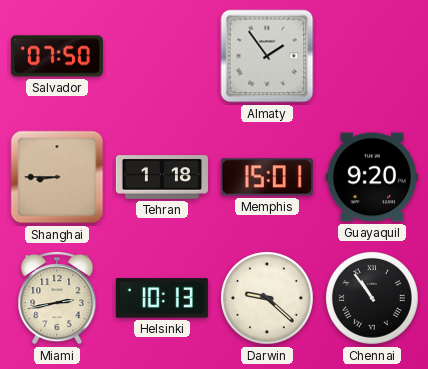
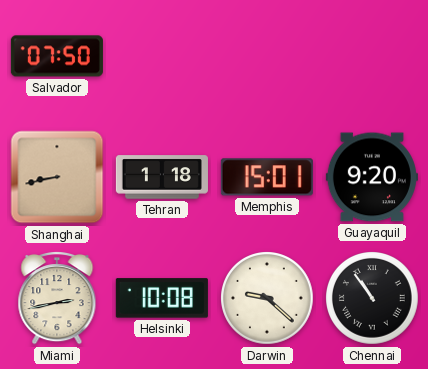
Almaty: 1:54 -> none
Shanghai: 8:45 -> 8:43
Helsinki: 10:13 -> 10:08
